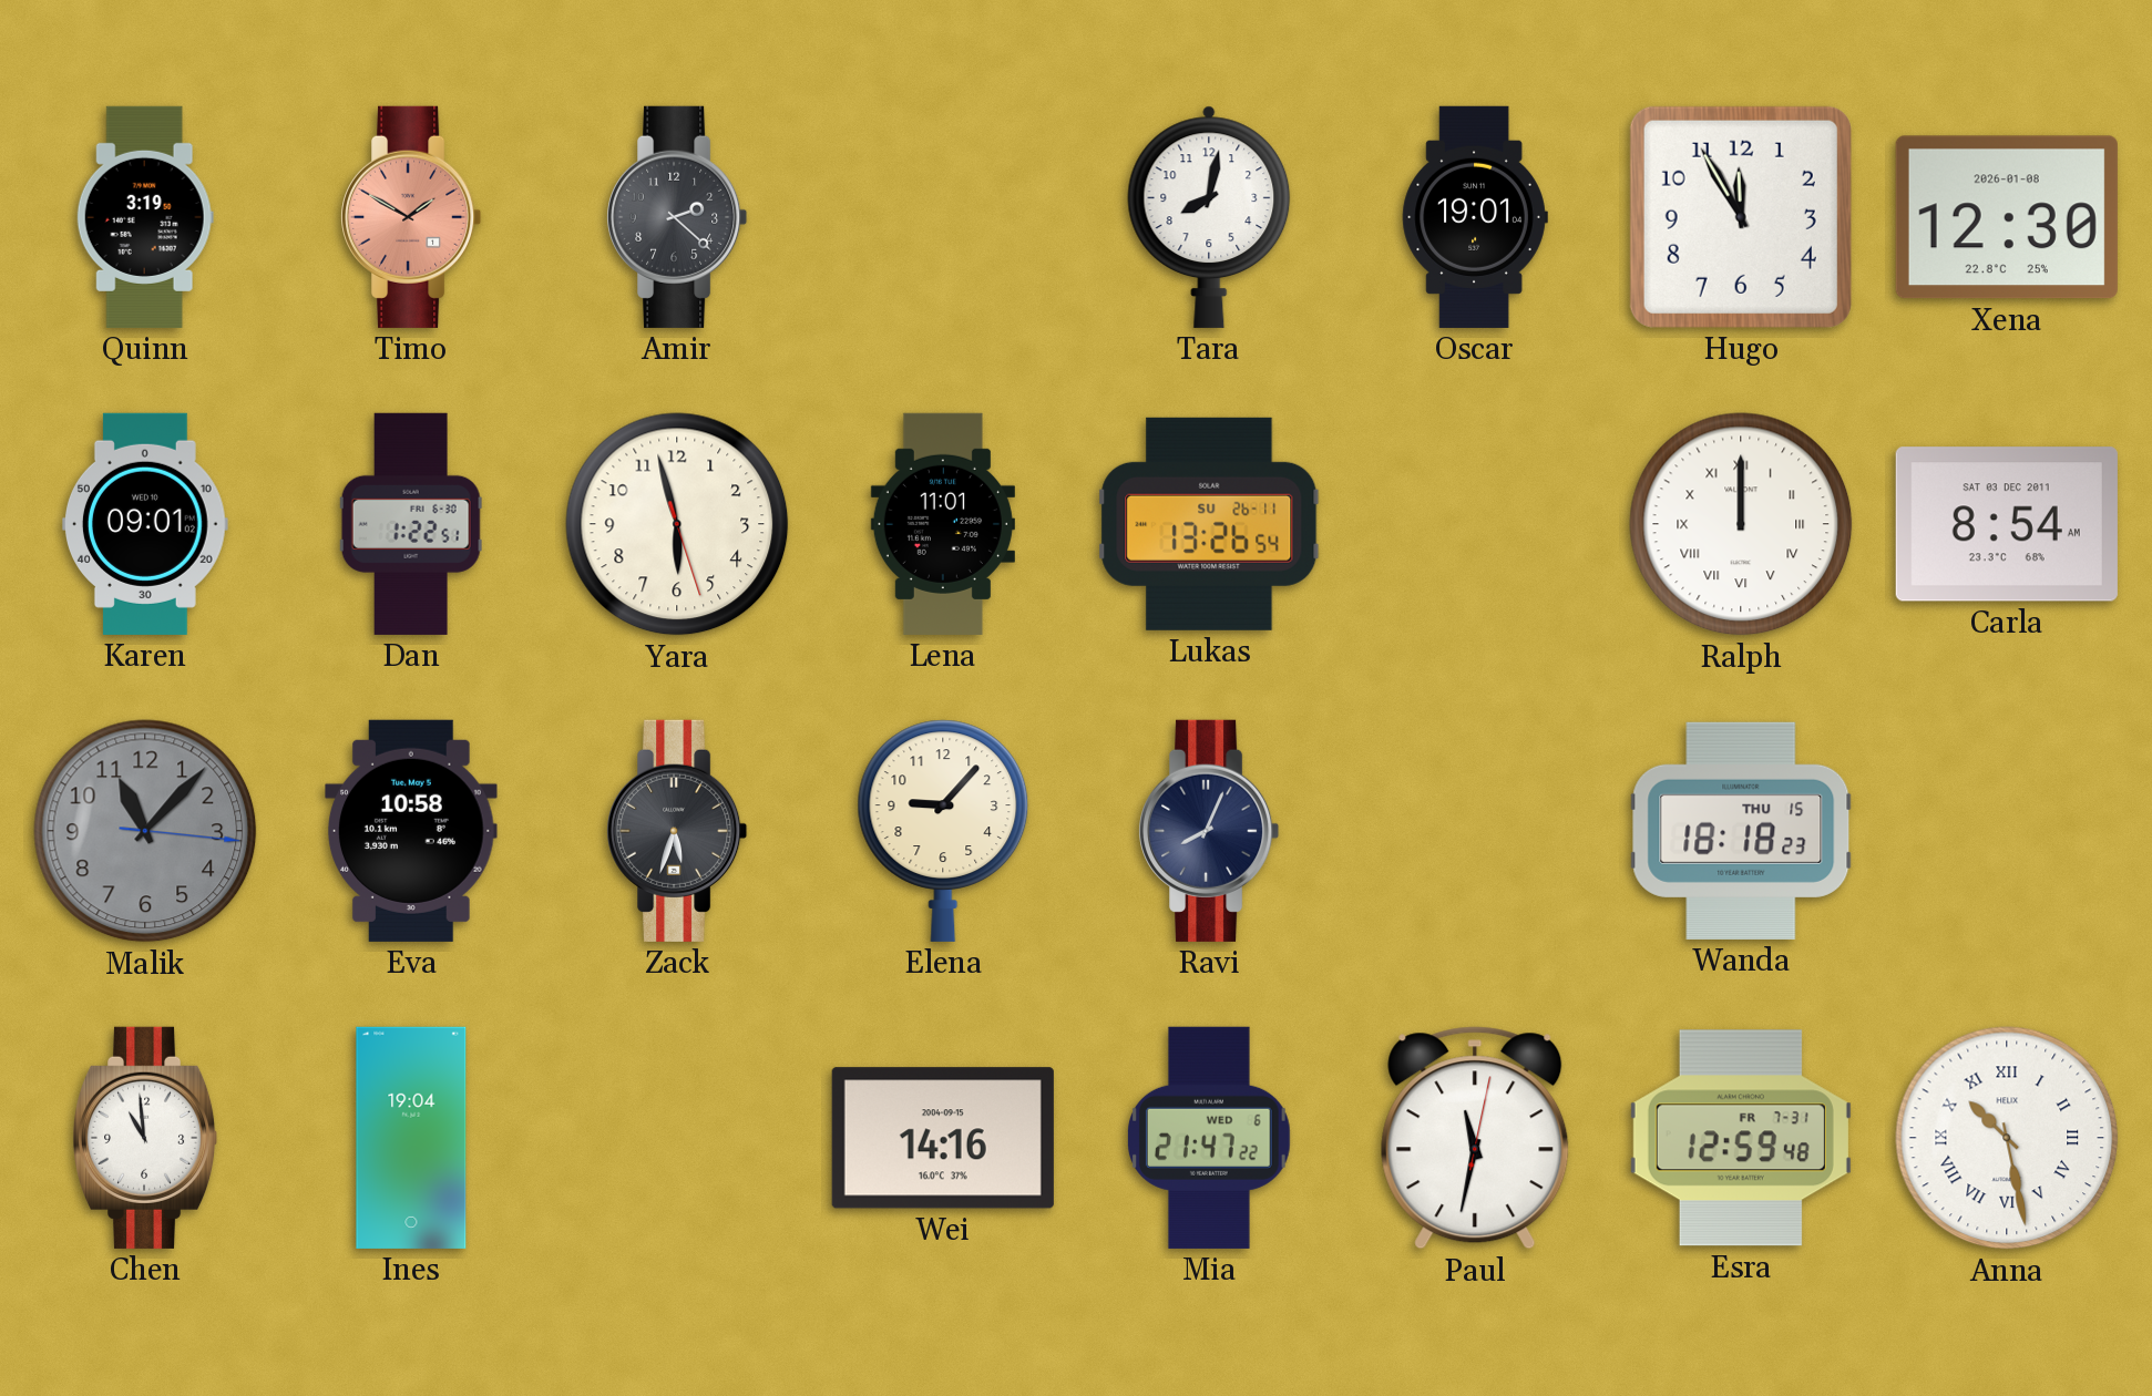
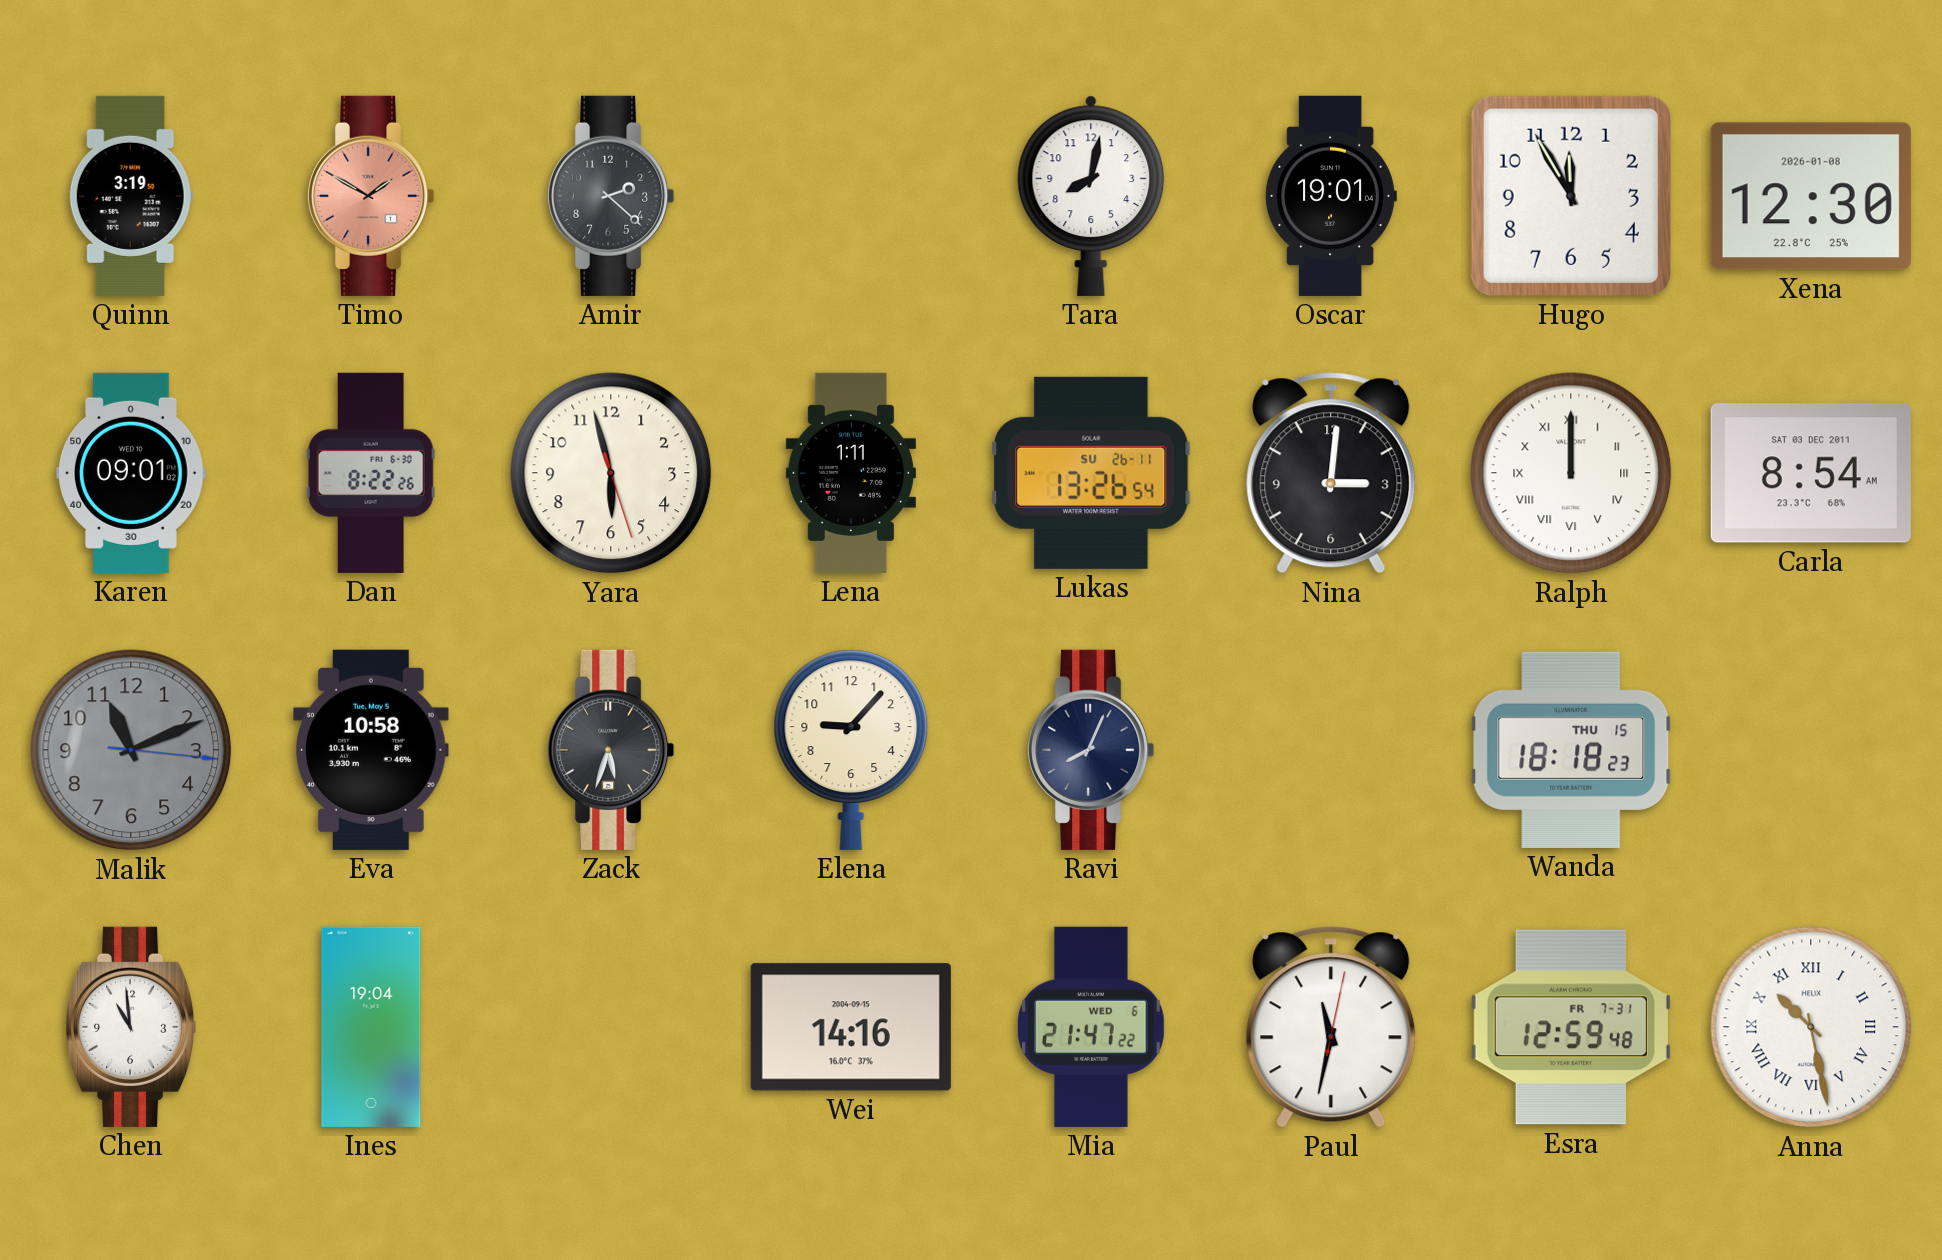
Dan: 1:22 -> 8:22
Lena: 11:01 -> 1:11
Nina: none -> 3:01
Malik: 11:07 -> 11:11
